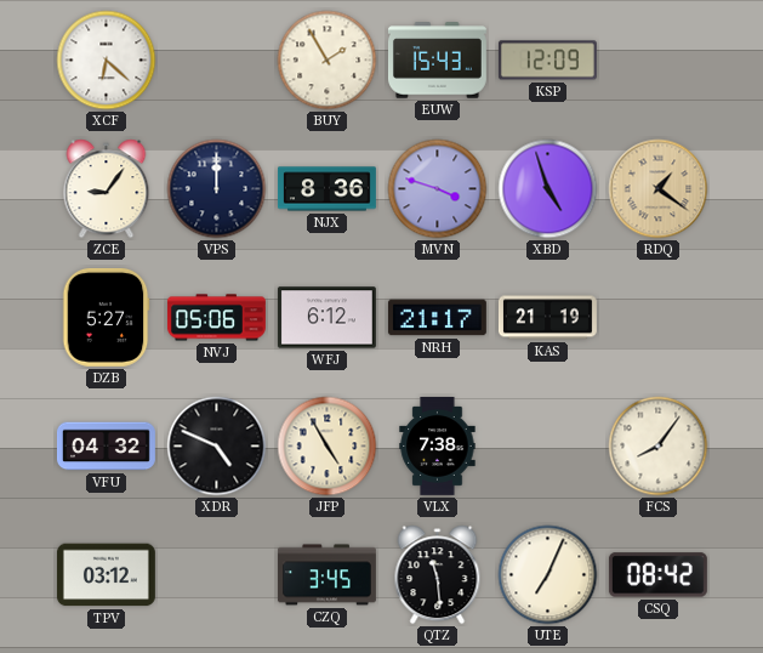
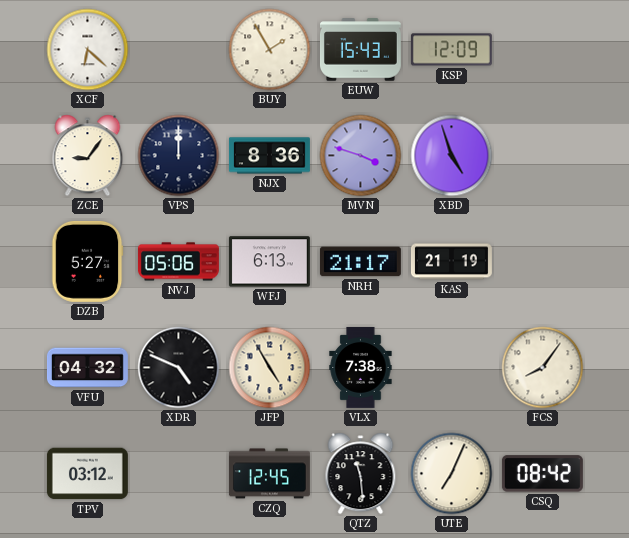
RDQ: 1:21 -> none
WFJ: 6:12 -> 6:13
CZQ: 3:45 -> 12:45
